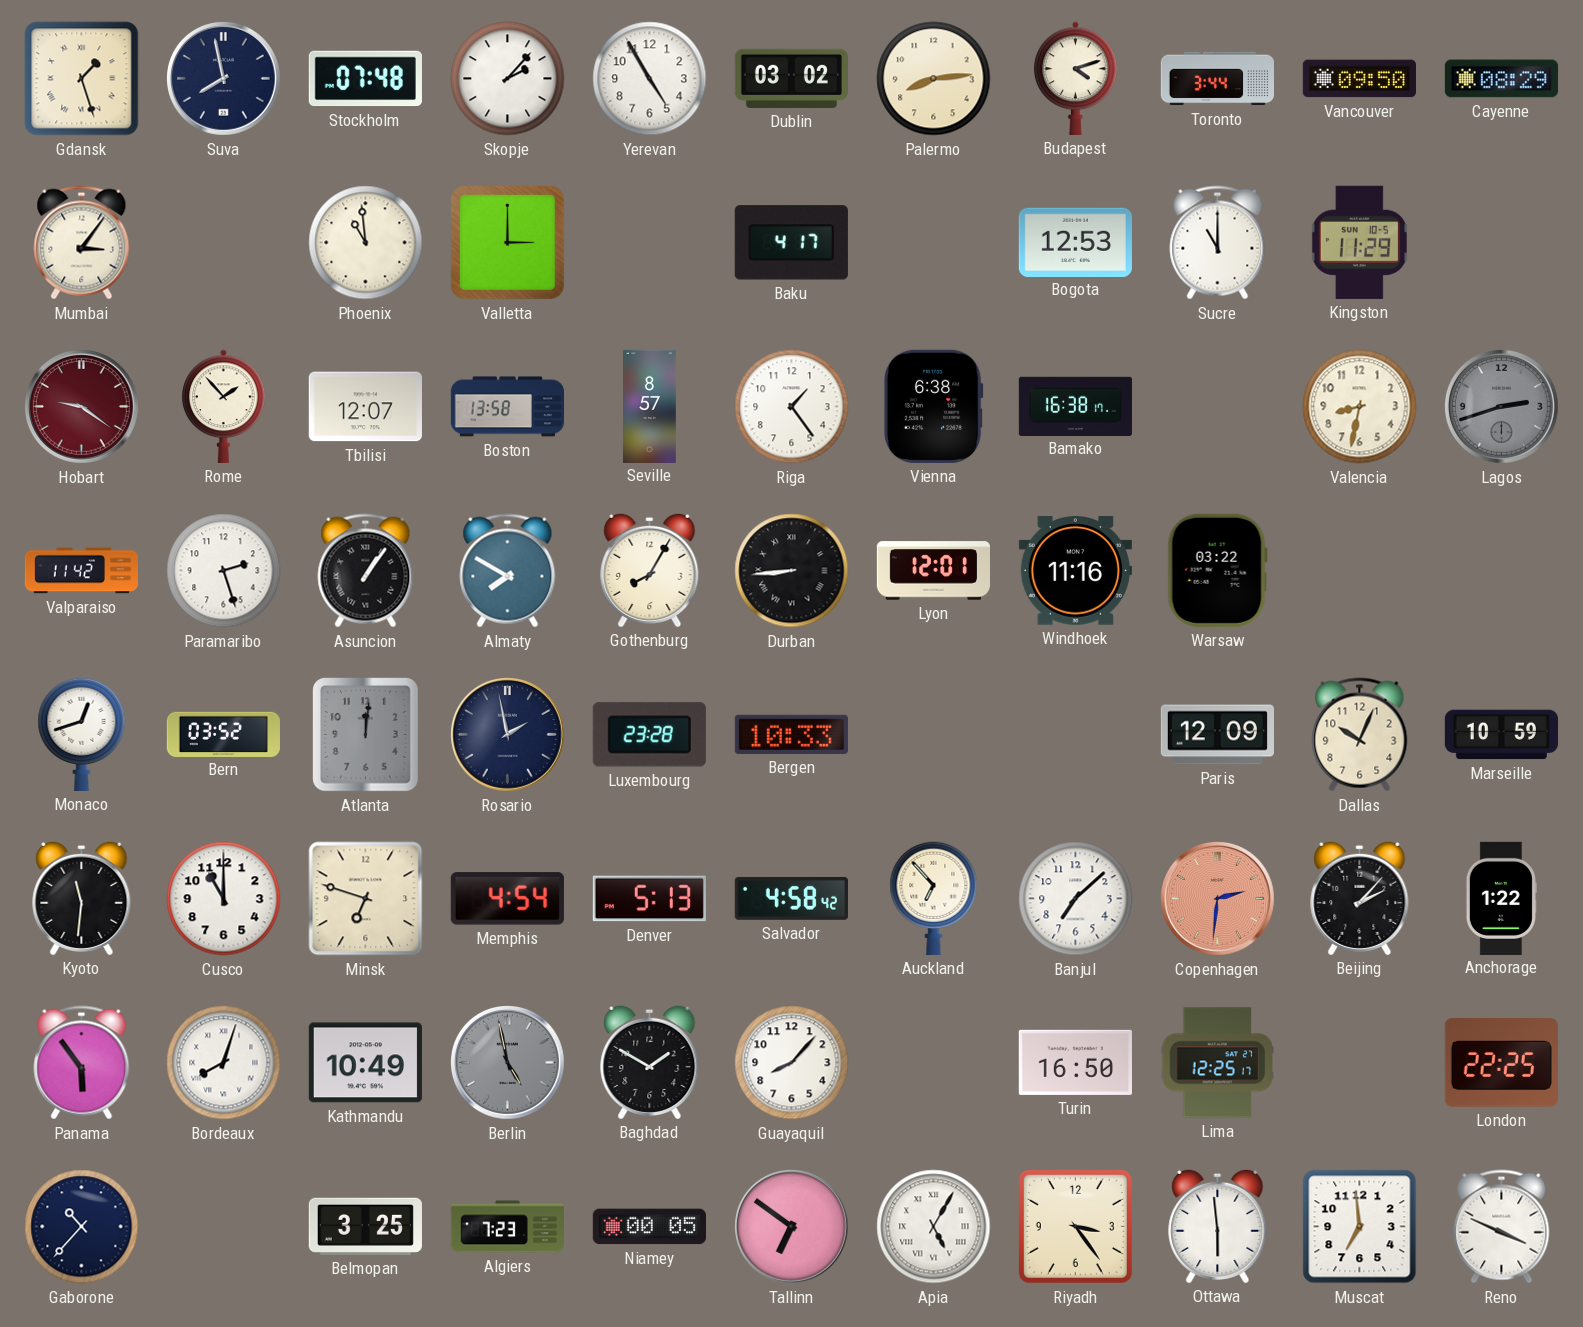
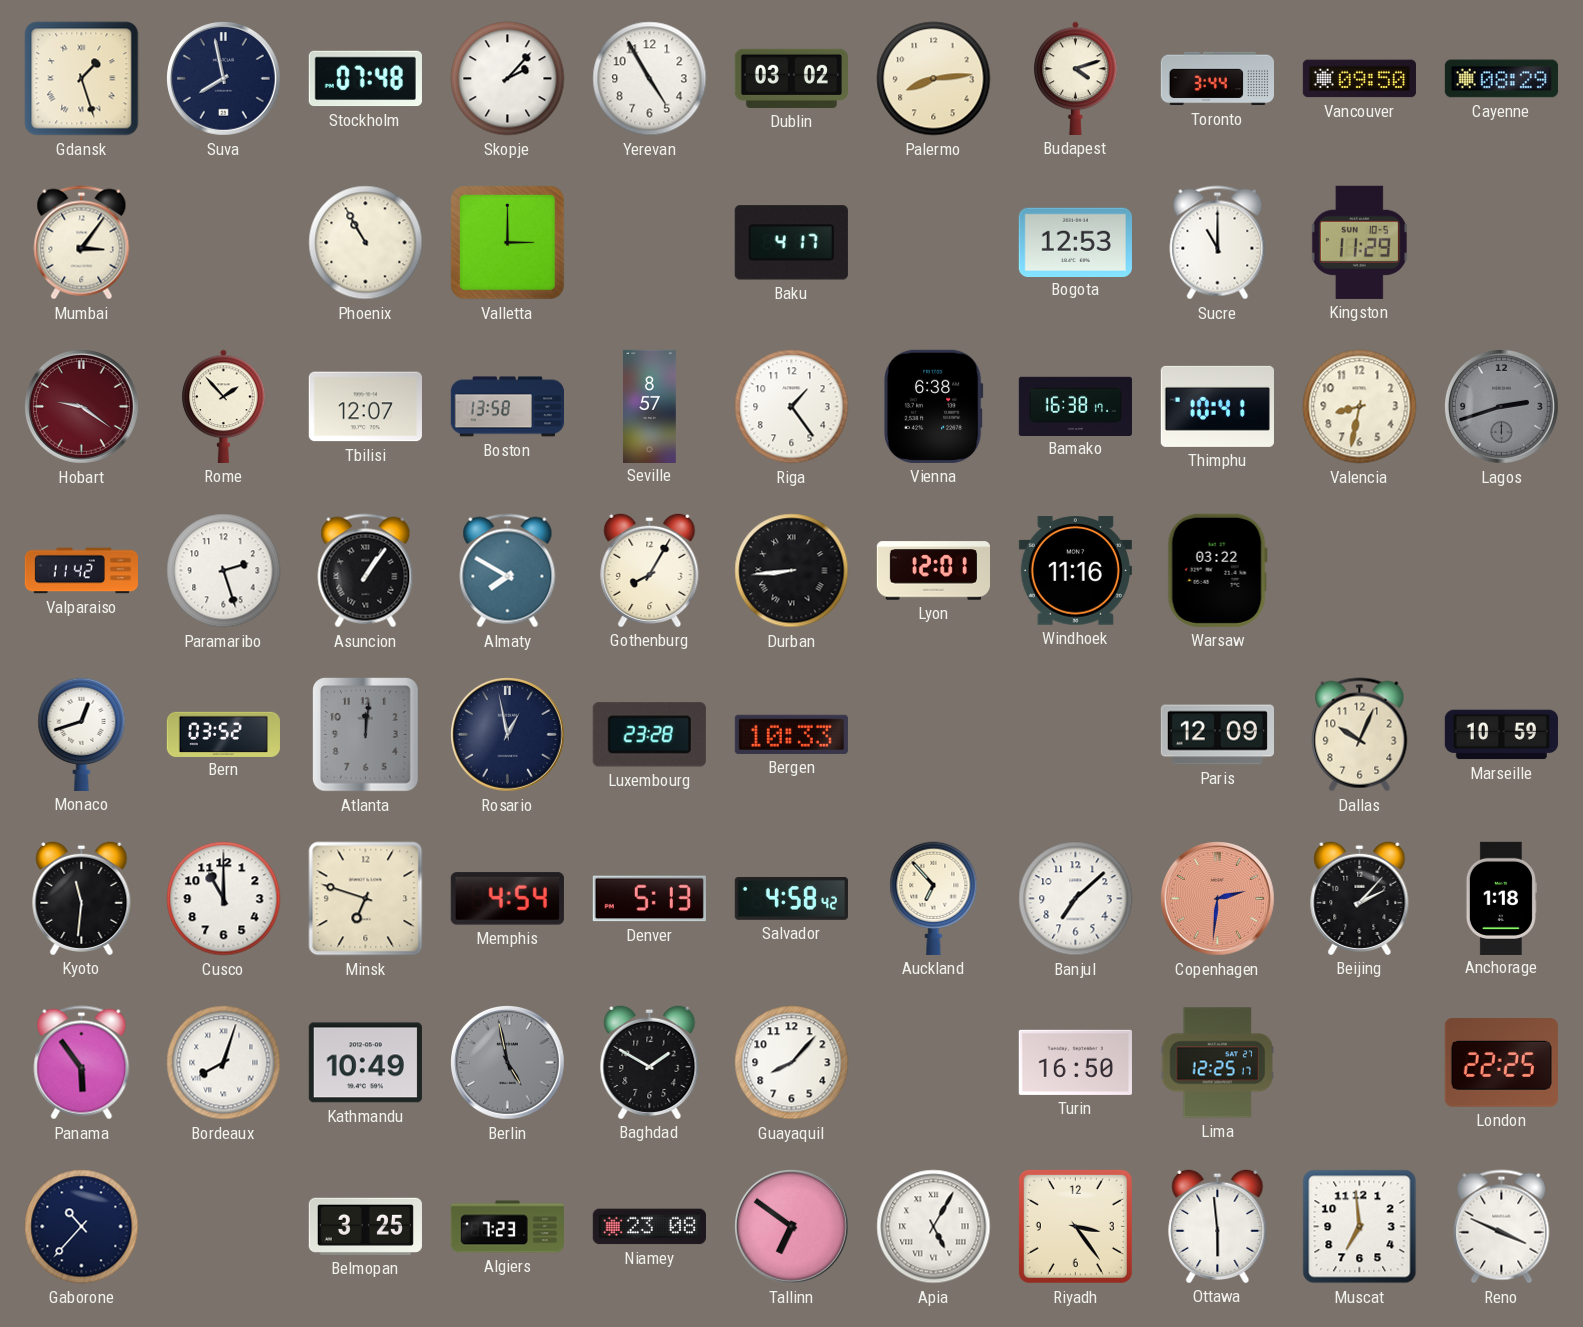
Phoenix: 10:59 -> 10:55
Thimphu: none -> 10:41
Rosario: 1:58 -> 12:58
Anchorage: 1:22 -> 1:18
Niamey: 00:05 -> 23:08
